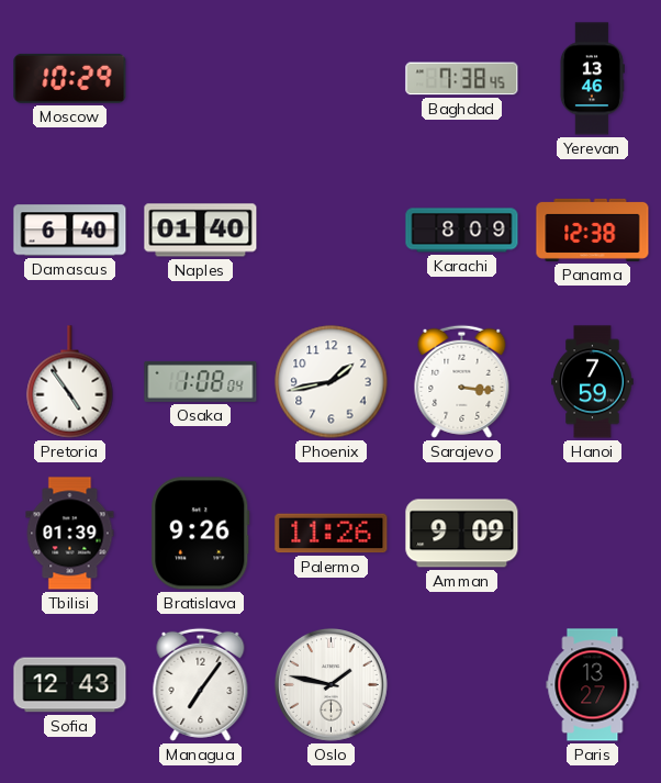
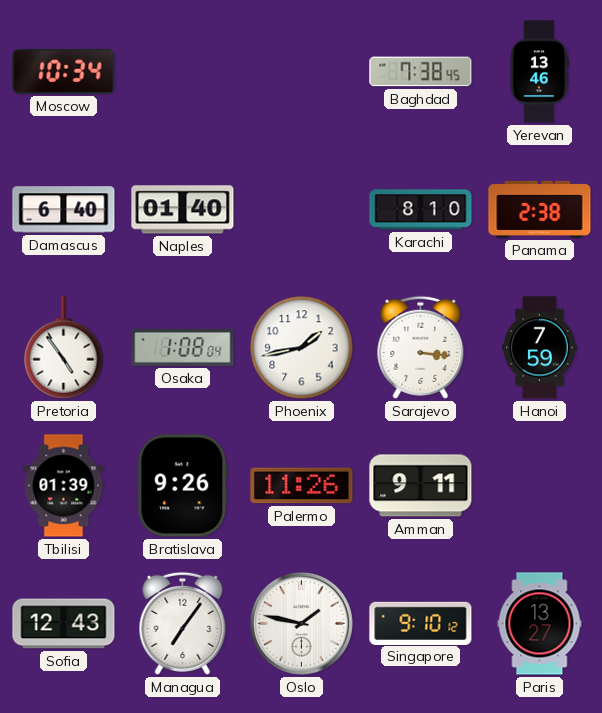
Moscow: 10:29 -> 10:34
Karachi: 8:09 -> 8:10
Panama: 12:38 -> 2:38
Amman: 9:09 -> 9:11
Singapore: none -> 9:10
